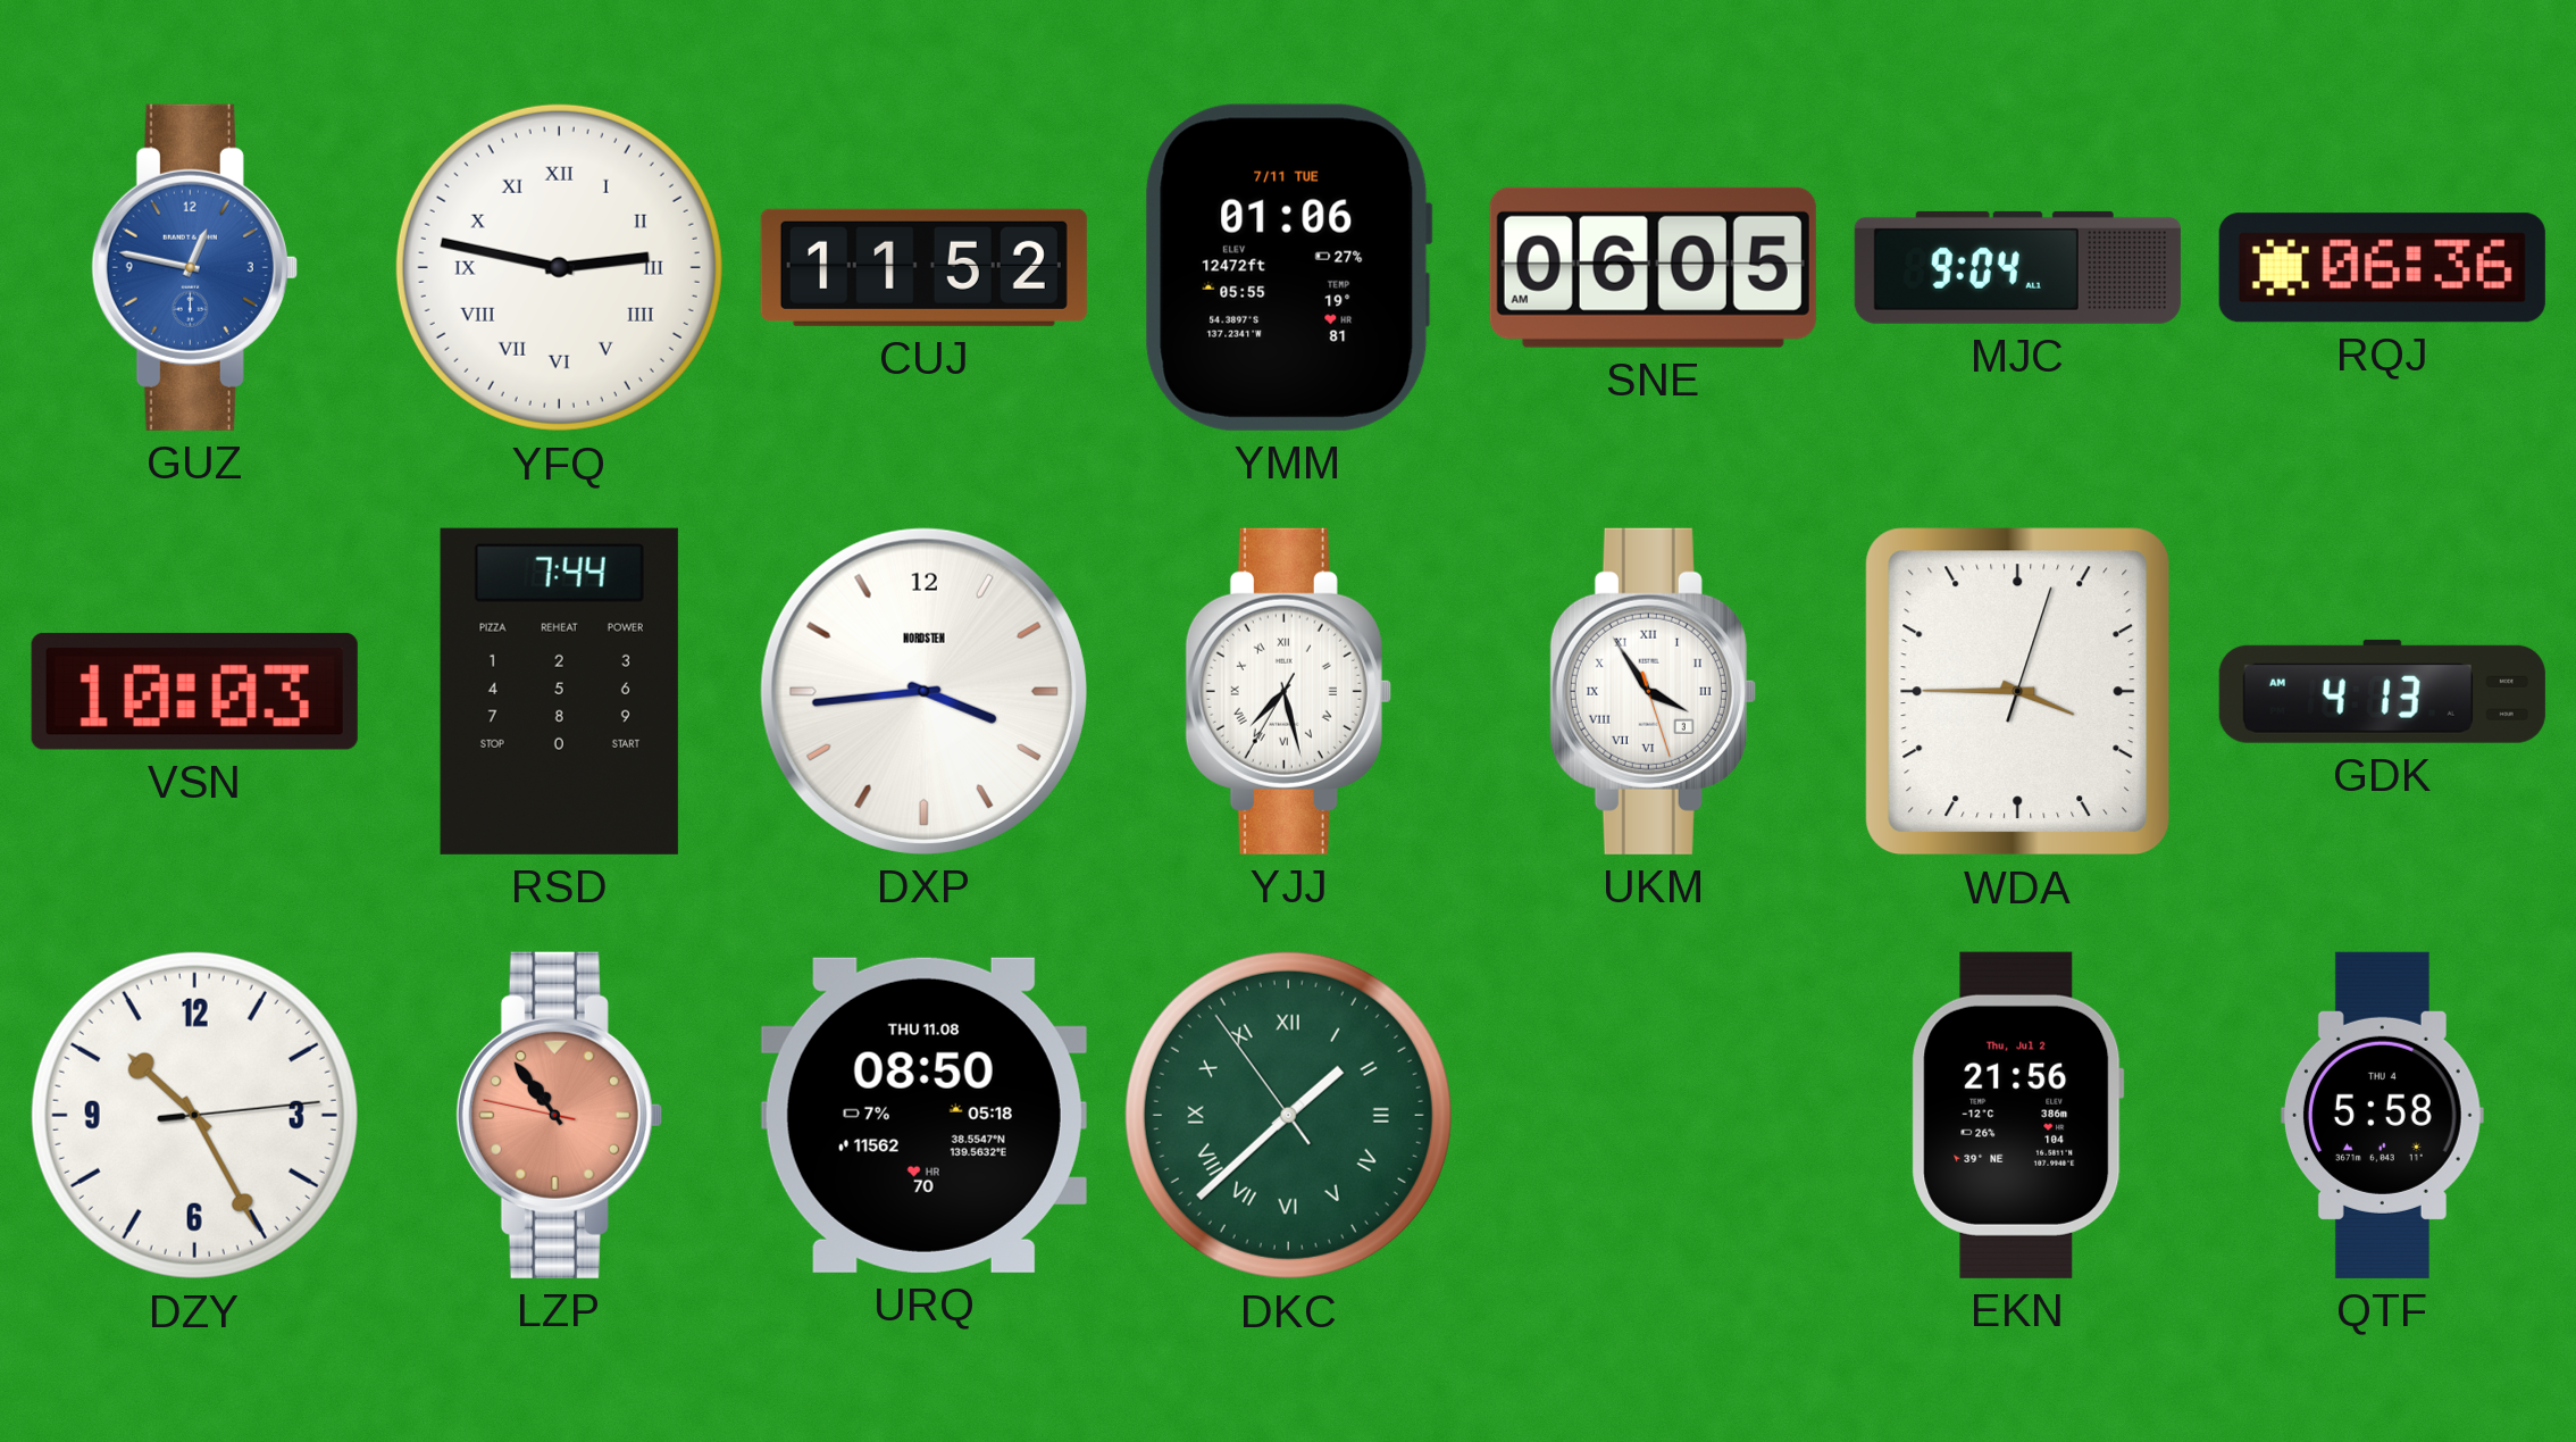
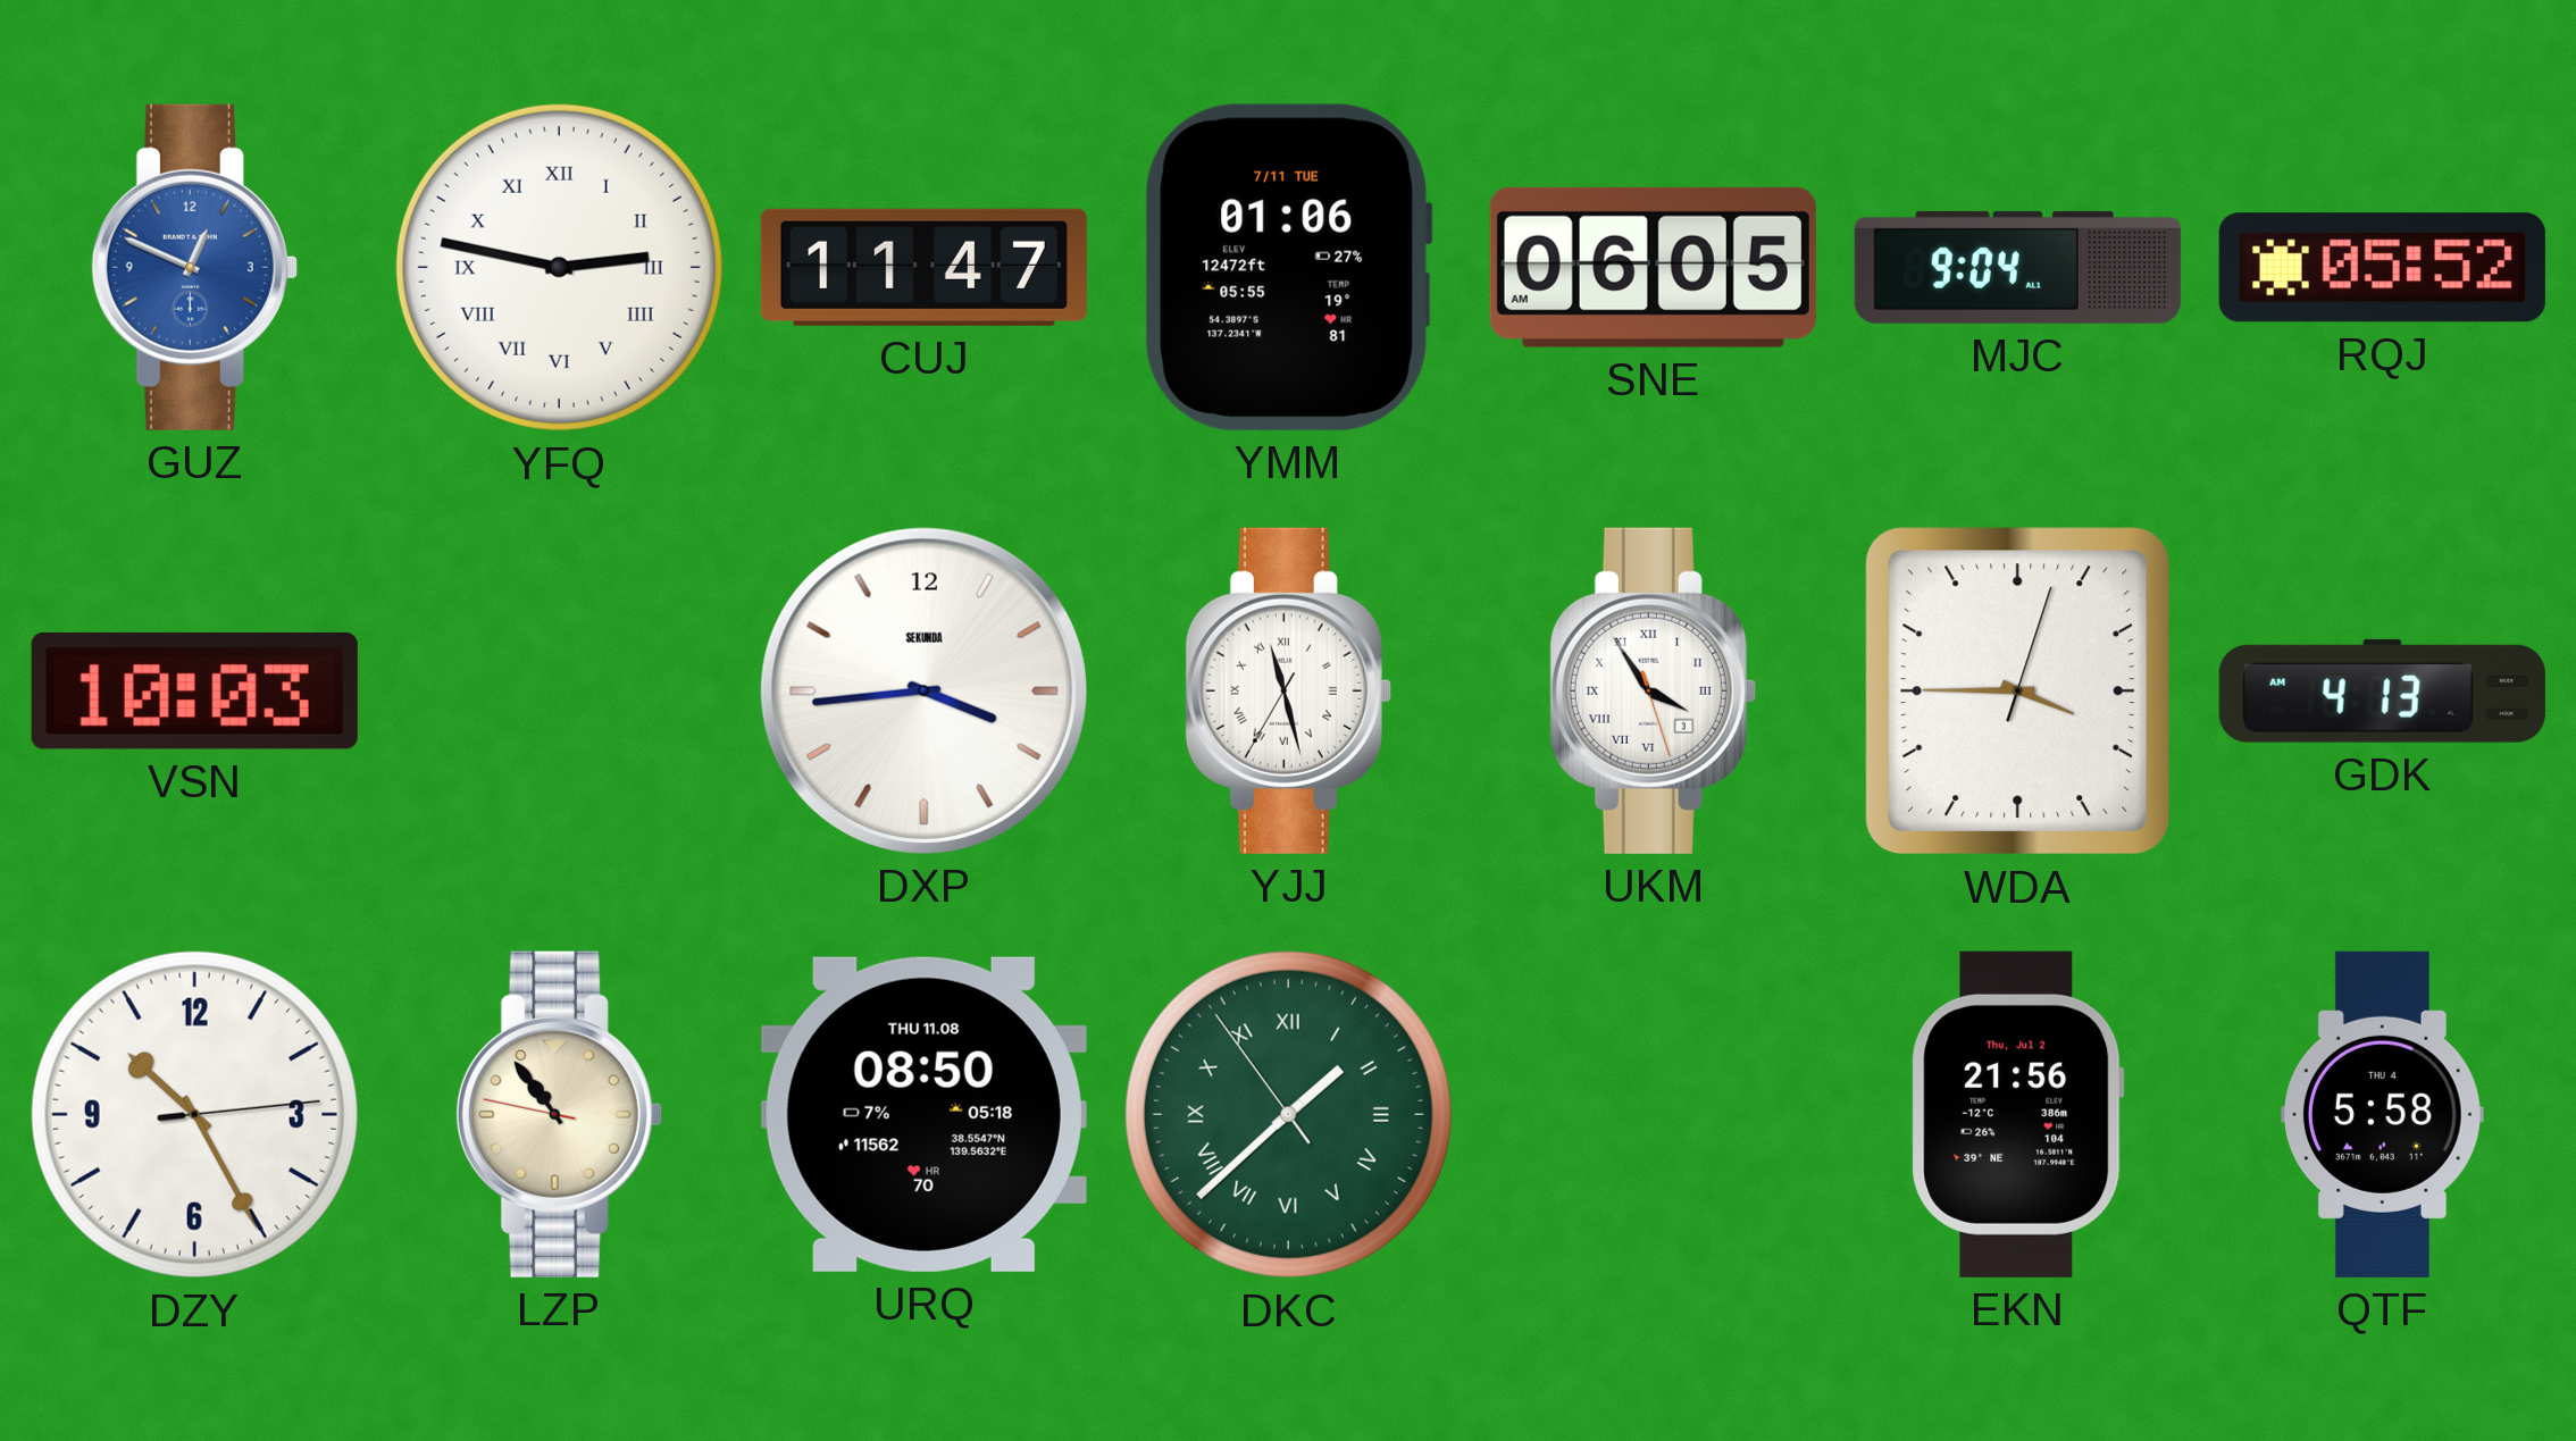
GUZ: 12:47 -> 12:49
CUJ: 11:52 -> 11:47
RQJ: 06:36 -> 05:52
RSD: 7:44 -> none
DXP brand: NORDSTEN -> SEKUNDA
YJJ: 7:27 -> 11:27
LZP dial: salmon -> cream
